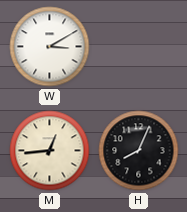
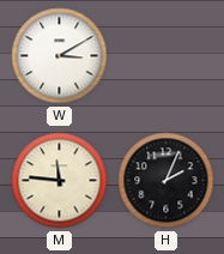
M: 12:44 -> 11:46
H: 8:04 -> 2:04
